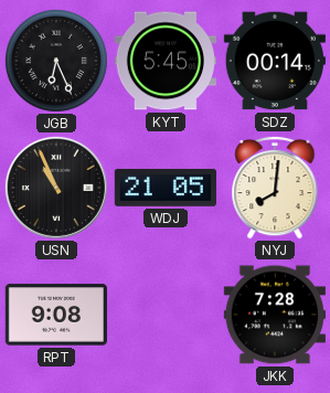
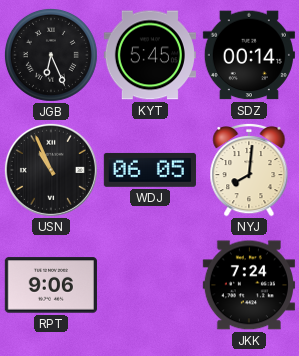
WDJ: 21:05 -> 06:05
RPT: 9:08 -> 9:06
JKK: 7:28 -> 7:24
